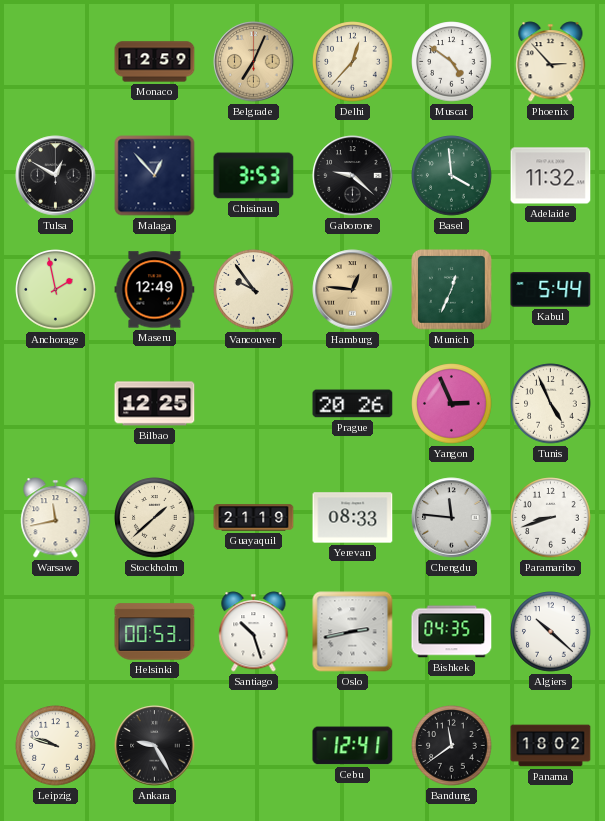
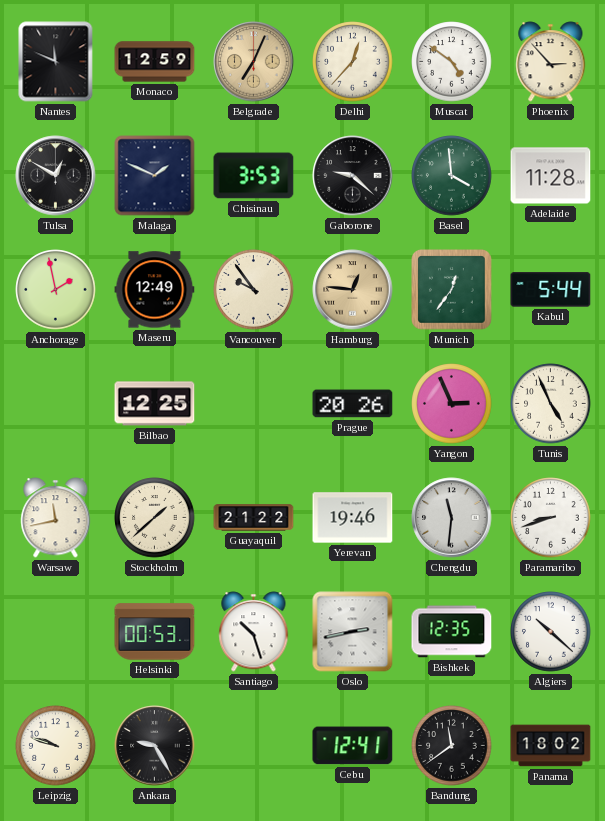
Nantes: none -> 11:49
Malaga: 12:53 -> 1:49
Adelaide: 11:32 -> 11:28
Munich: 12:34 -> 12:36
Guayaquil: 21:19 -> 21:22
Yerevan: 08:33 -> 19:46
Chengdu: 11:46 -> 11:31
Bishkek: 04:35 -> 12:35
